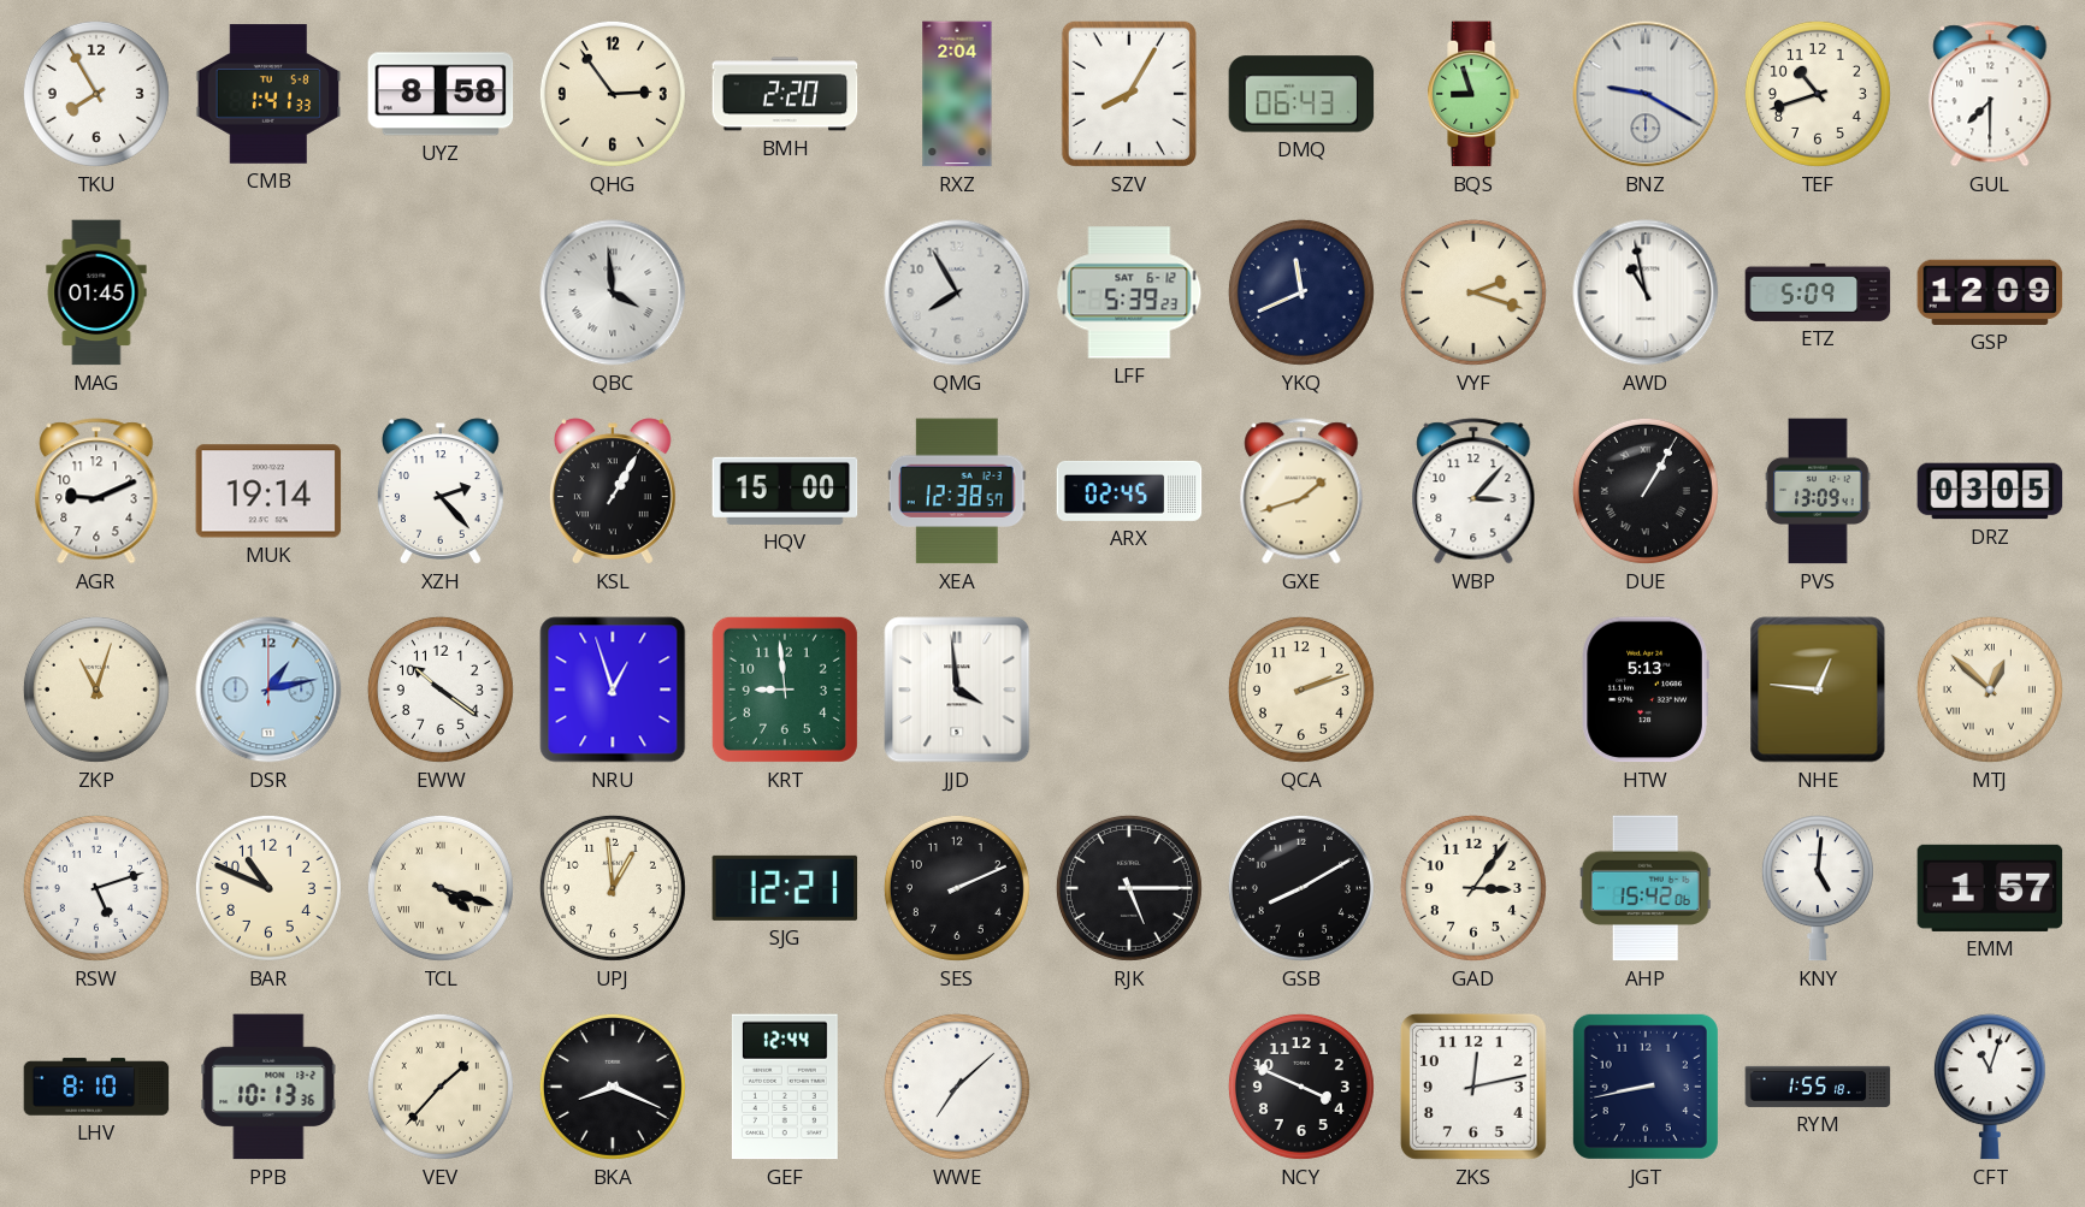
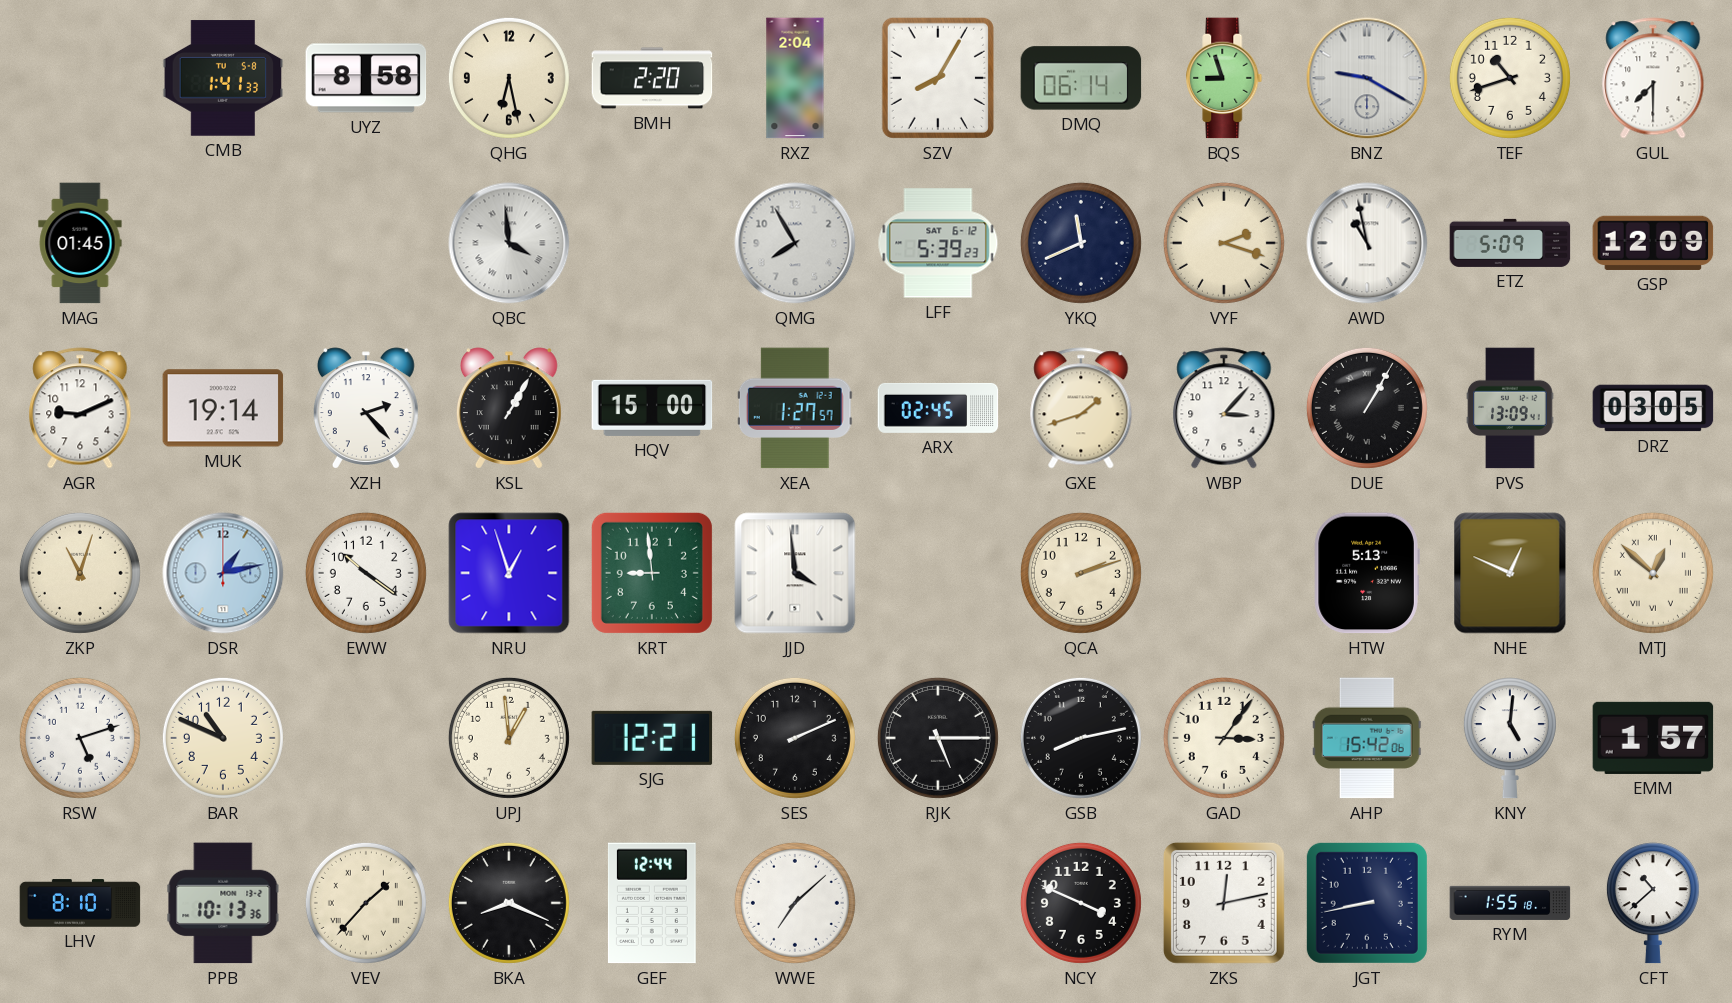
TKU: 7:55 -> none
QHG: 2:54 -> 6:28
DMQ: 06:43 -> 06:14
XEA: 12:38 -> 1:27
NHE: 12:46 -> 12:49
TCL: 4:18 -> none
GSB: 8:10 -> 8:13
CFT: 11:03 -> 10:38
